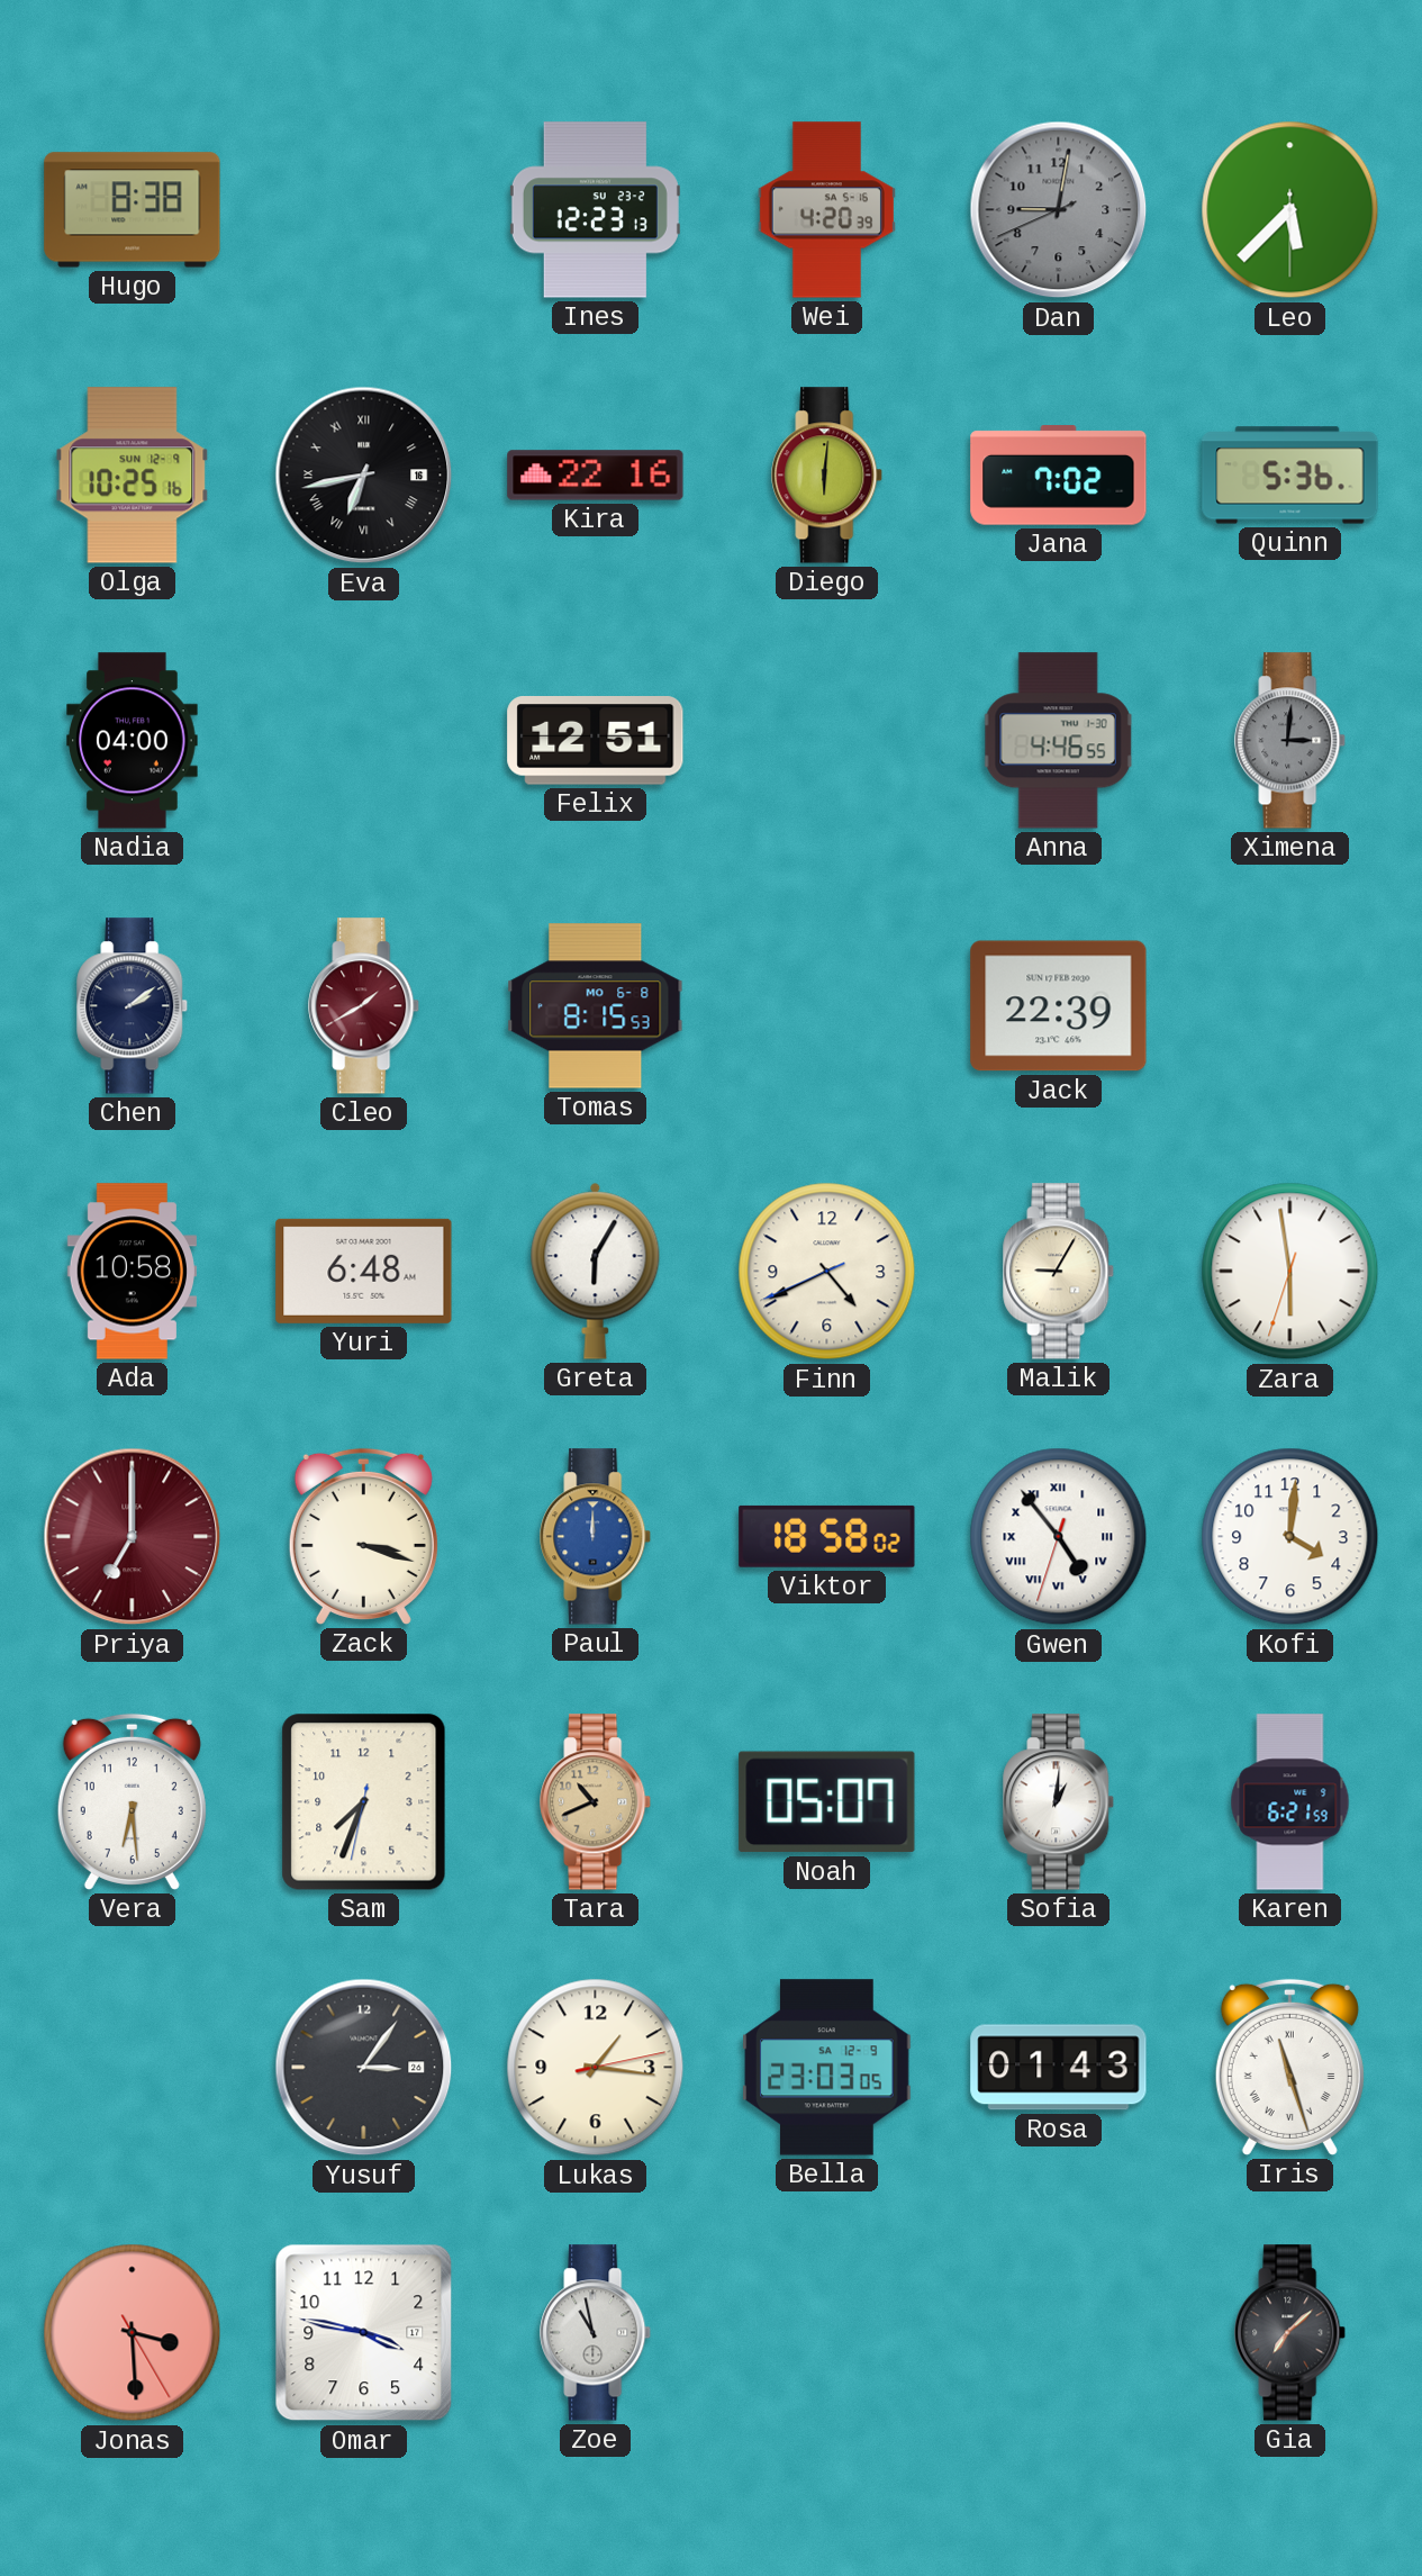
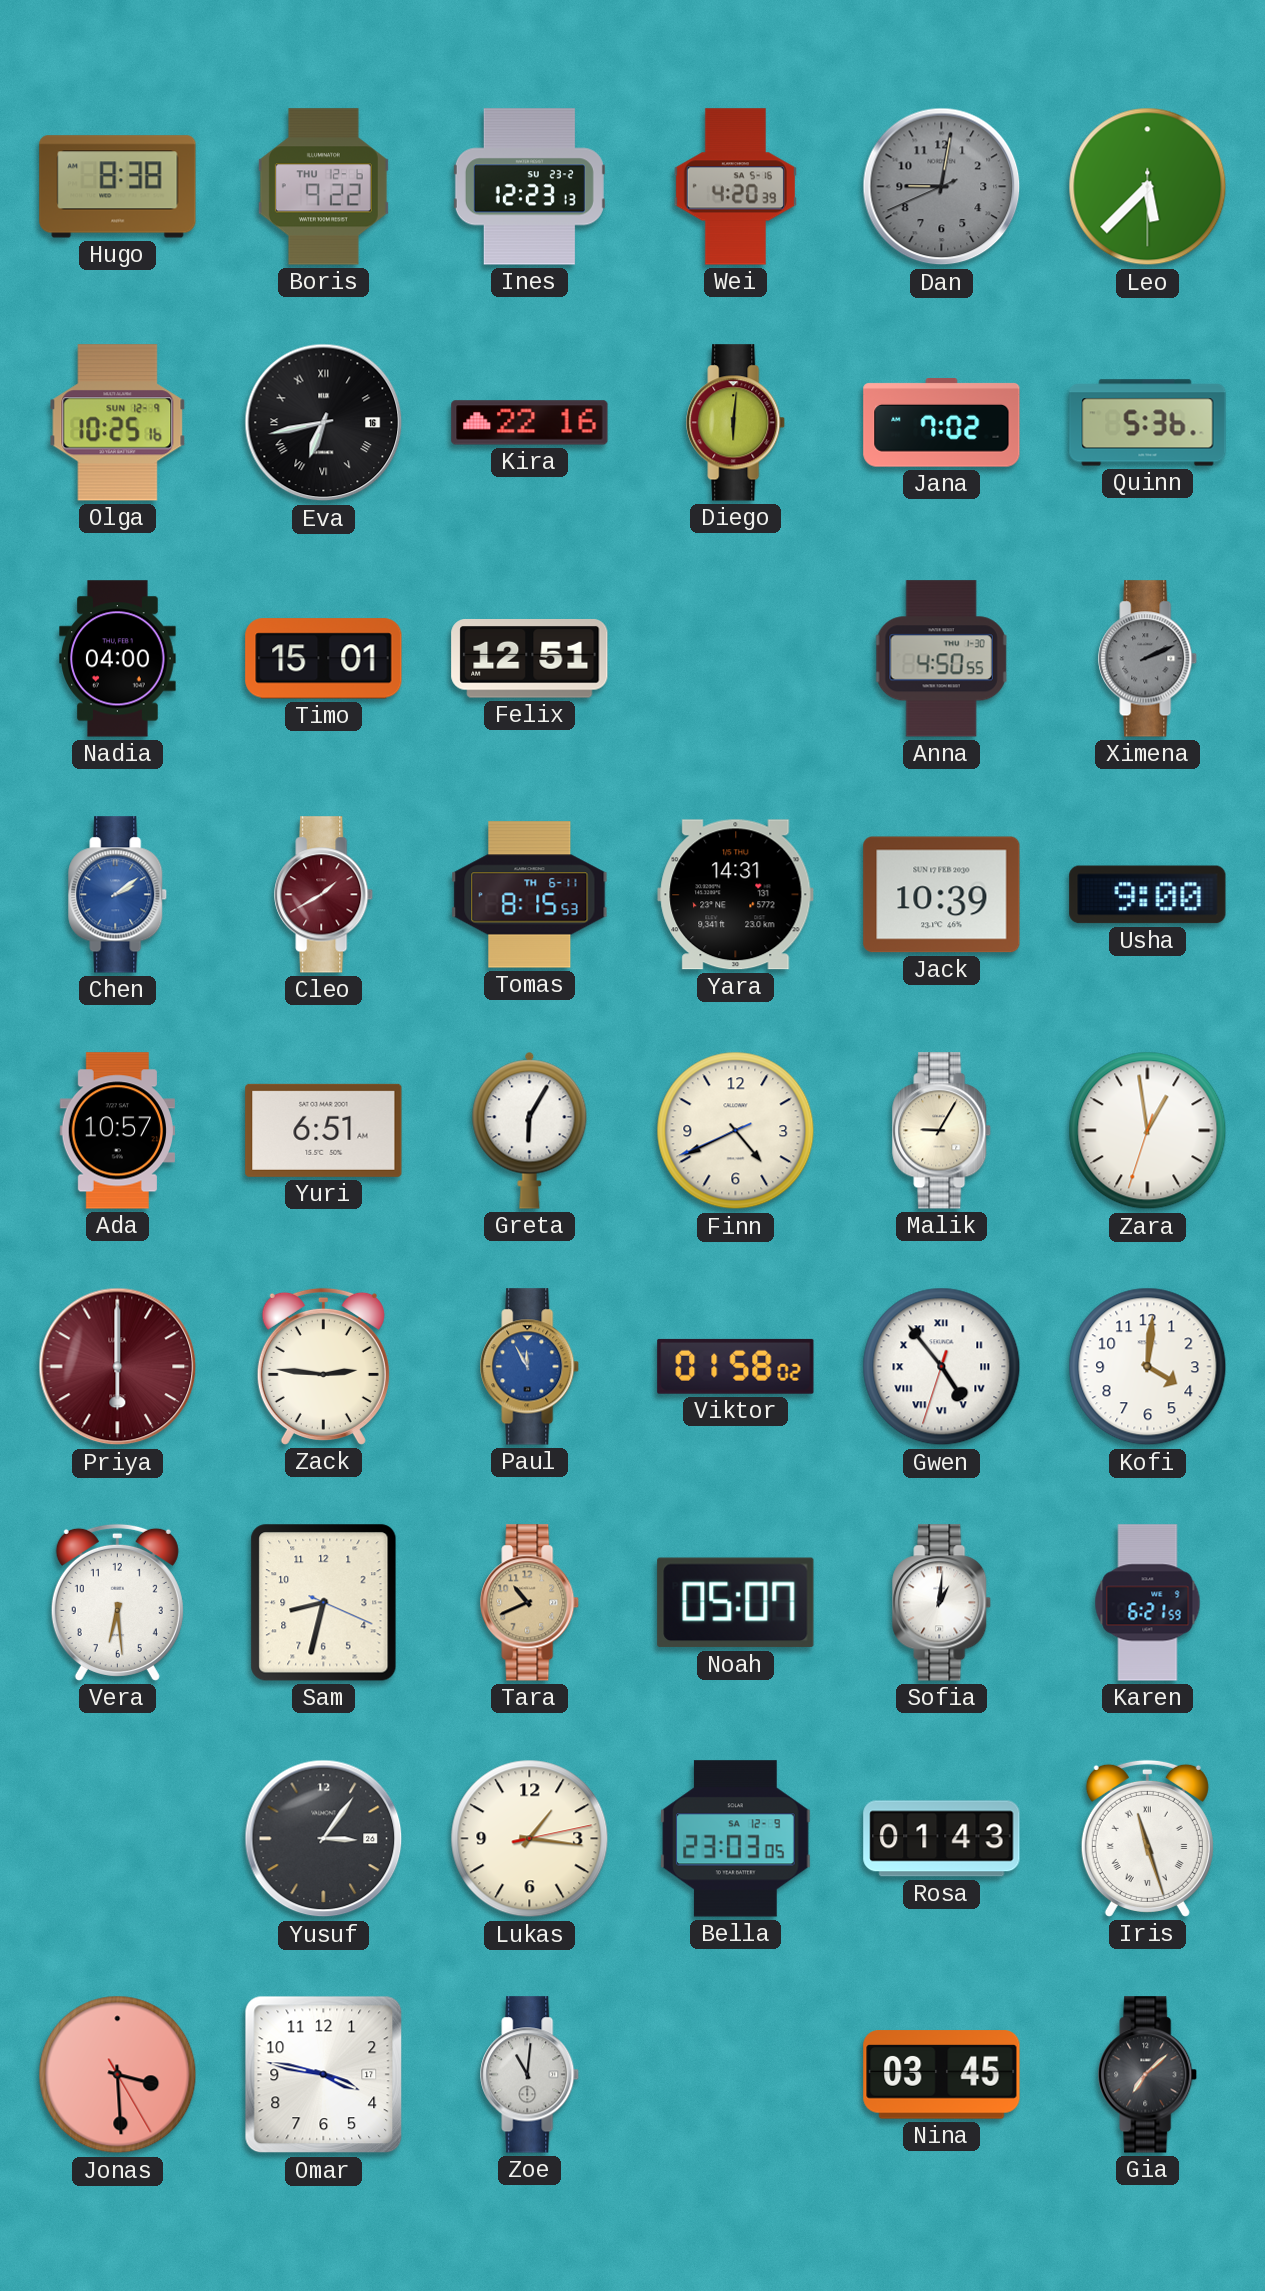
Boris: none -> 9:22
Timo: none -> 15:01
Anna: 4:46 -> 4:50
Ximena: 3:01 -> 2:11
Chen dial: navy -> blue
Tomas date: MO 6-8 -> TH 6-11
Yara: none -> 14:31
Jack: 22:39 -> 10:39
Usha: none -> 9:00
Ada: 10:58 -> 10:57
Yuri: 6:48 -> 6:51
Zara: 5:58 -> 12:58
Priya: 7:00 -> 6:00
Zack: 3:18 -> 2:46
Paul: 12:00 -> 11:55
Viktor: 18:58 -> 01:58
Sam: 7:33 -> 8:32
Zoe: 10:58 -> 11:01
Nina: none -> 03:45
